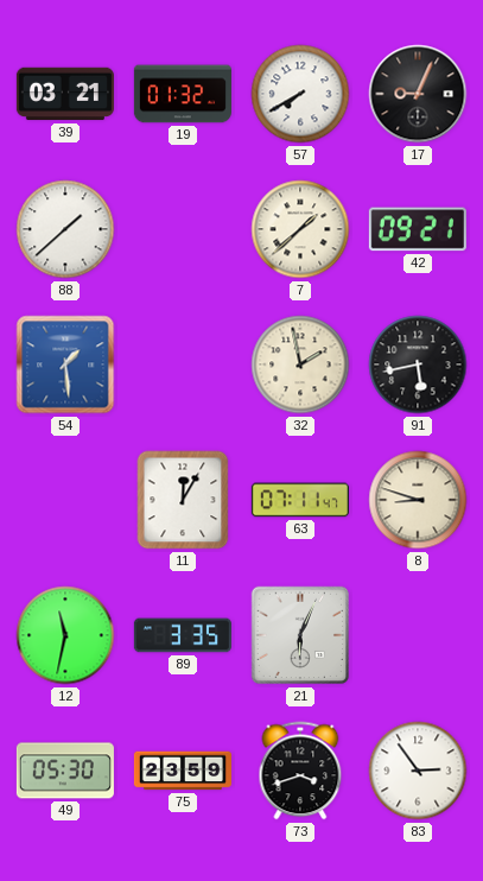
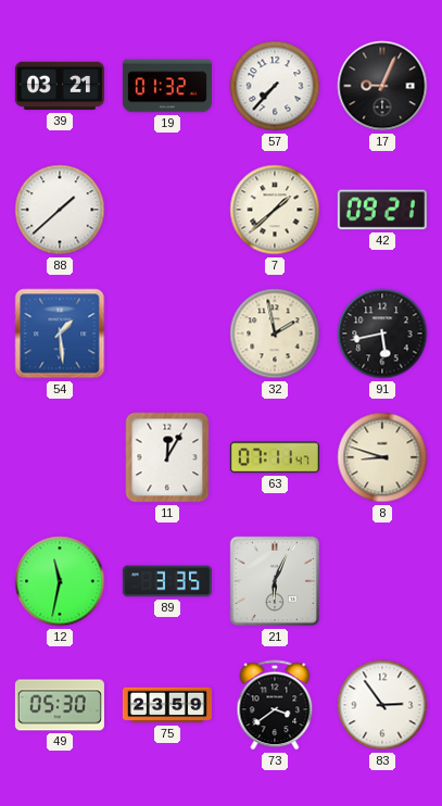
57: 7:40 -> 7:37
73: 3:42 -> 3:39
